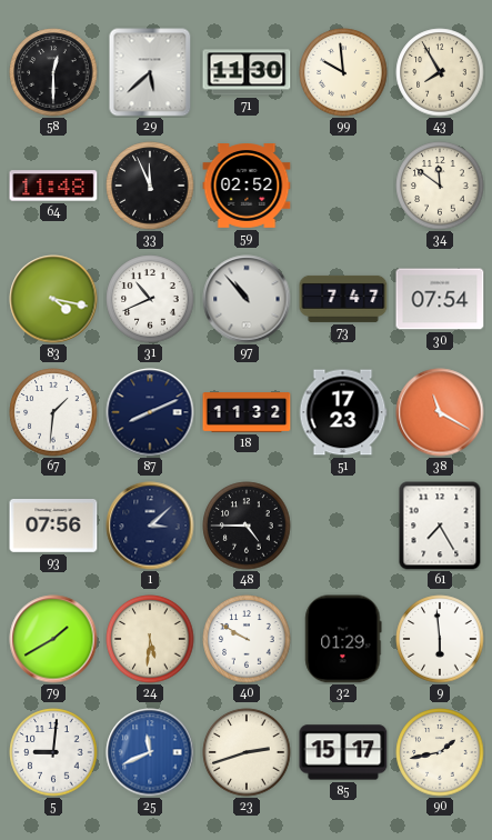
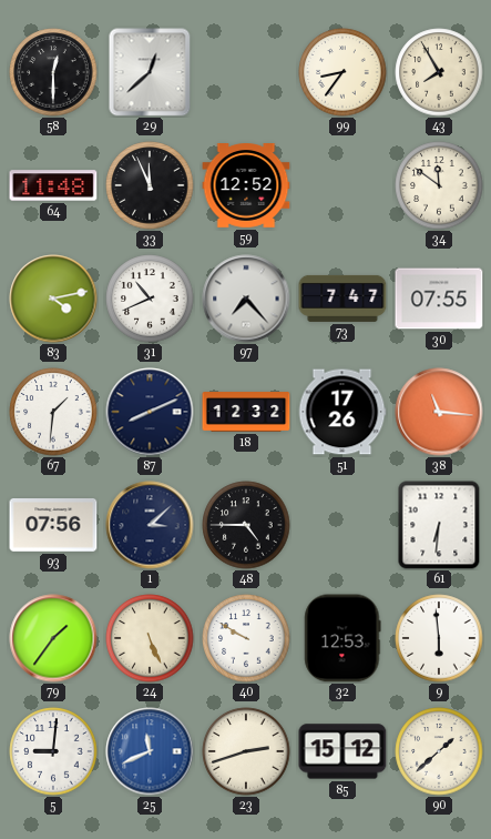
29: 5:38 -> 12:38
71: 11:30 -> none
99: 9:59 -> 8:36
59: 02:52 -> 12:52
83: 4:17 -> 4:13
97: 10:53 -> 7:23
30: 07:54 -> 07:55
18: 11:32 -> 12:32
51: 17:23 -> 17:26
38: 11:20 -> 11:16
61: 7:25 -> 6:31
79: 1:40 -> 1:36
24: 5:31 -> 5:26
32: 01:29 -> 12:53
85: 15:17 -> 15:12
90: 1:43 -> 1:38
